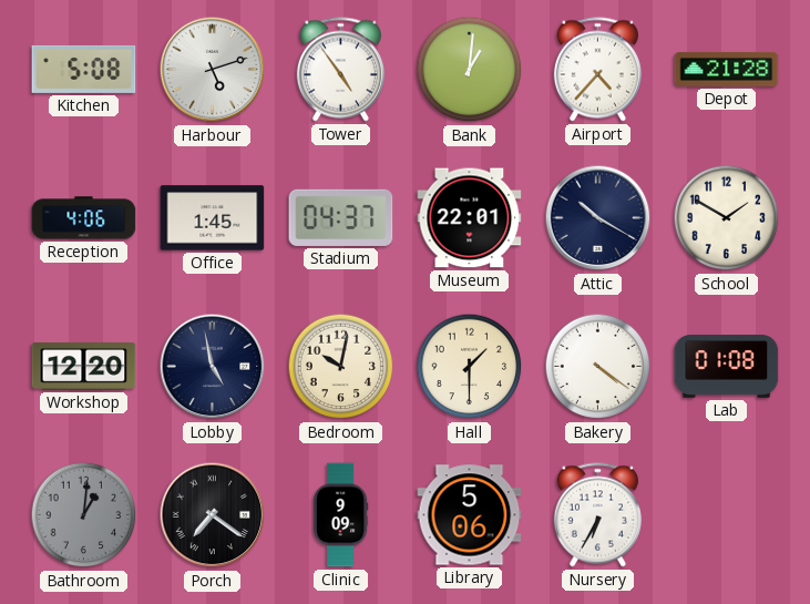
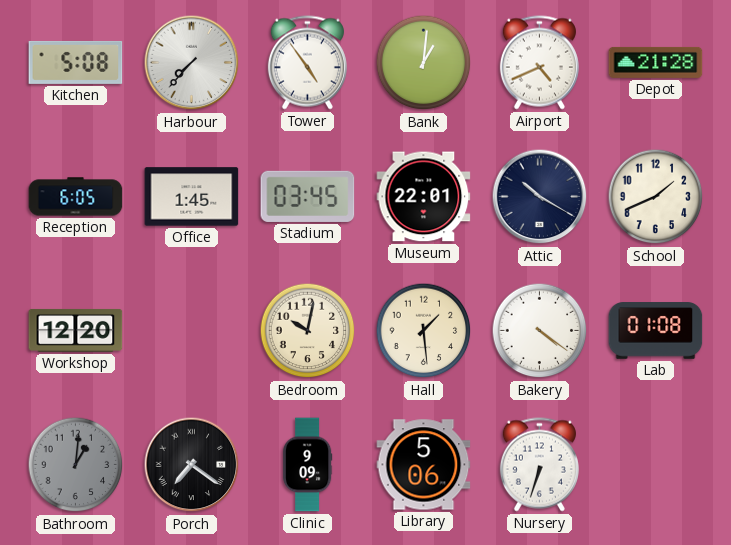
Harbour: 5:12 -> 7:37
Airport: 4:37 -> 4:41
Reception: 4:06 -> 6:05
Stadium: 04:37 -> 03:45
School: 1:50 -> 1:41
Lobby: 4:58 -> none
Hall: 1:30 -> 1:29
Nursery: 6:35 -> 6:33
